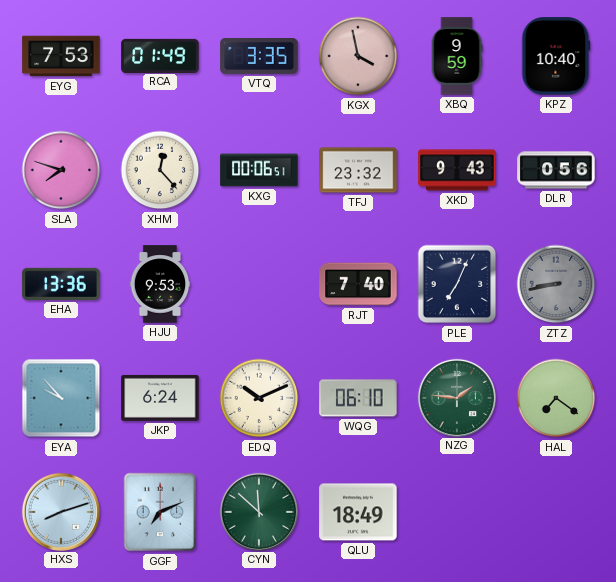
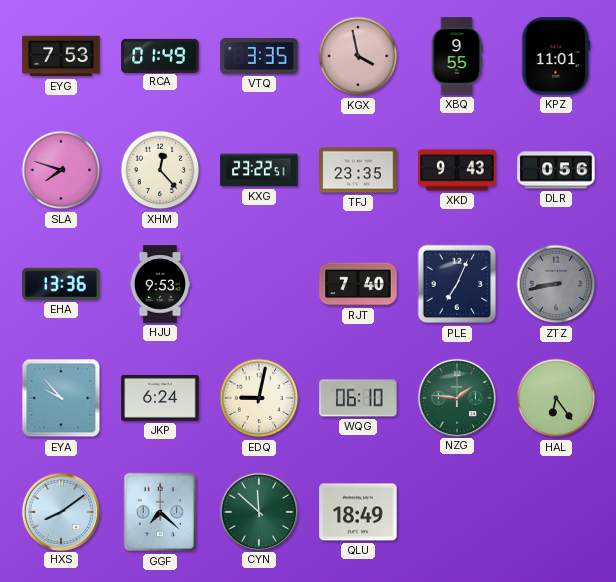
XBQ: 9:59 -> 9:55
KPZ: 10:40 -> 11:01
KXG: 00:06 -> 23:22
TFJ: 23:32 -> 23:35
EDQ: 10:11 -> 9:02
HAL: 7:21 -> 6:24
HXS: 8:12 -> 8:09
GGF: 7:11 -> 7:22
